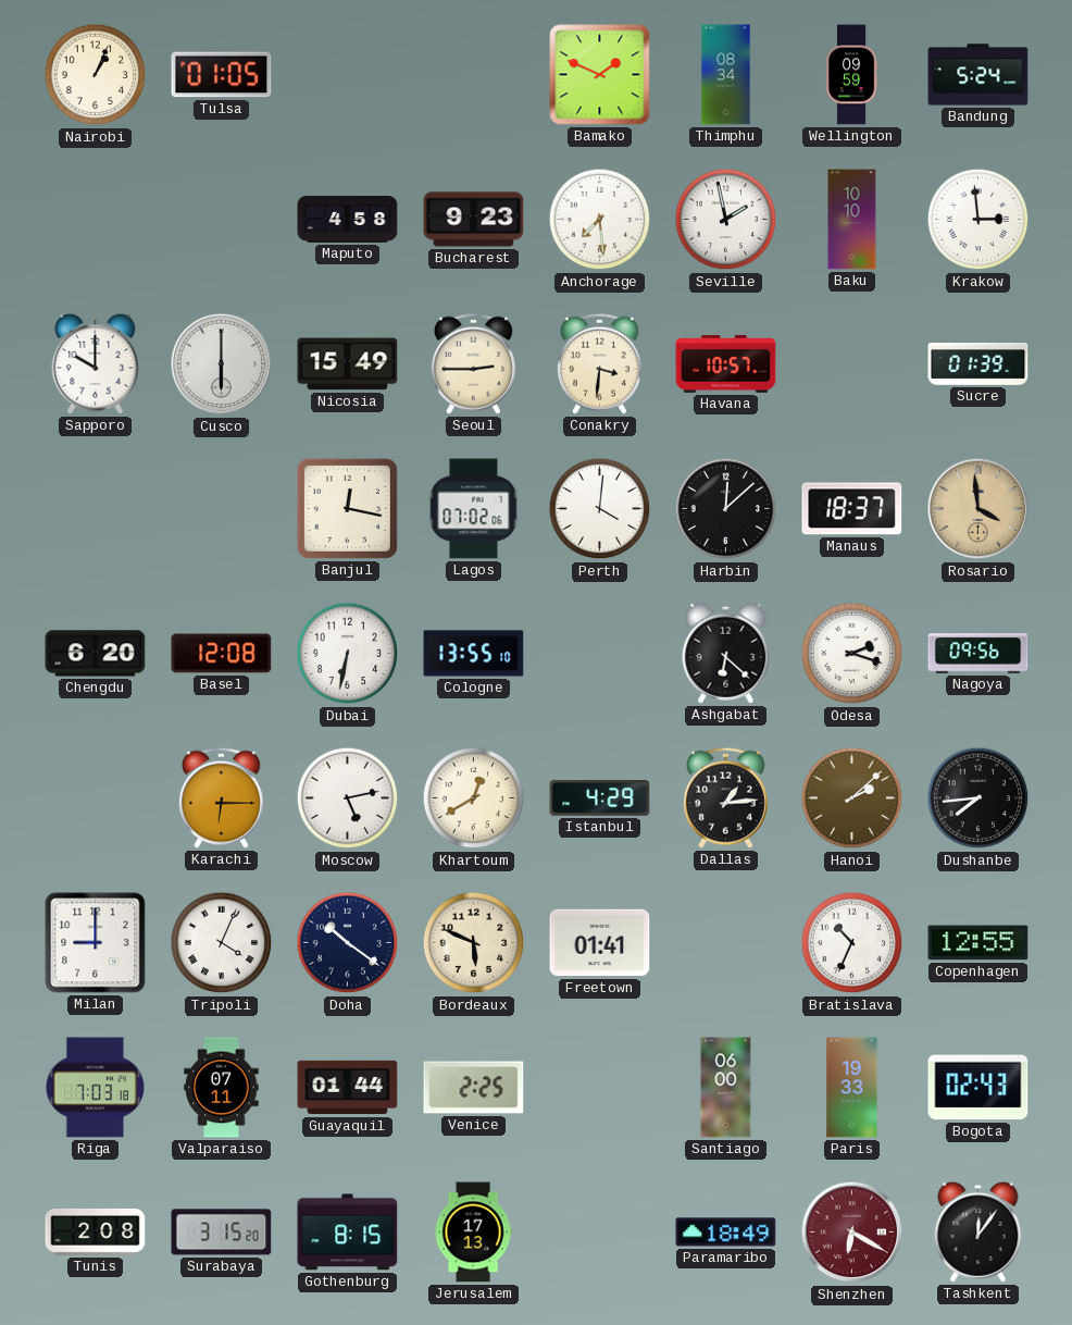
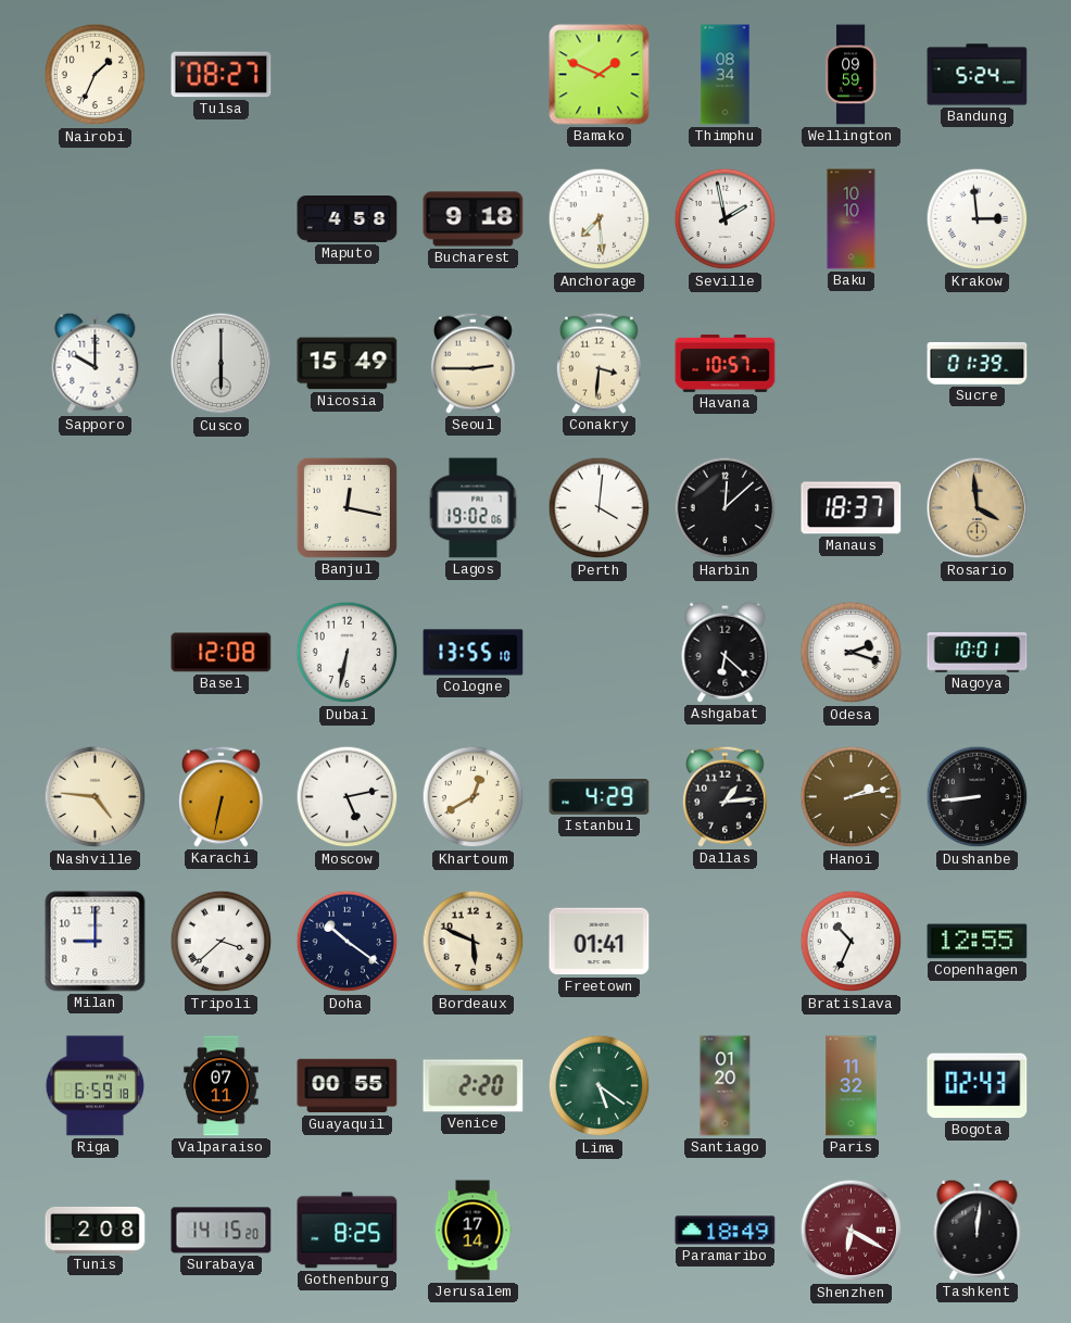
Nairobi: 1:04 -> 1:34
Tulsa: 01:05 -> 08:27
Bucharest: 9:23 -> 9:18
Lagos: 07:02 -> 19:02
Chengdu: 6:20 -> none
Nagoya: 09:56 -> 10:01
Nashville: none -> 4:46
Karachi: 6:15 -> 6:32
Hanoi: 2:08 -> 2:13
Dushanbe: 7:44 -> 8:44
Tripoli: 4:04 -> 3:38
Riga: 7:03 -> 6:59
Guayaquil: 01:44 -> 00:55
Venice: 2:25 -> 2:20
Lima: none -> 5:21
Santiago: 06:00 -> 01:20
Paris: 19:33 -> 11:32
Surabaya: 3:15 -> 14:15
Gothenburg: 8:15 -> 8:25
Jerusalem: 17:13 -> 17:14
Tashkent: 12:06 -> 12:01
